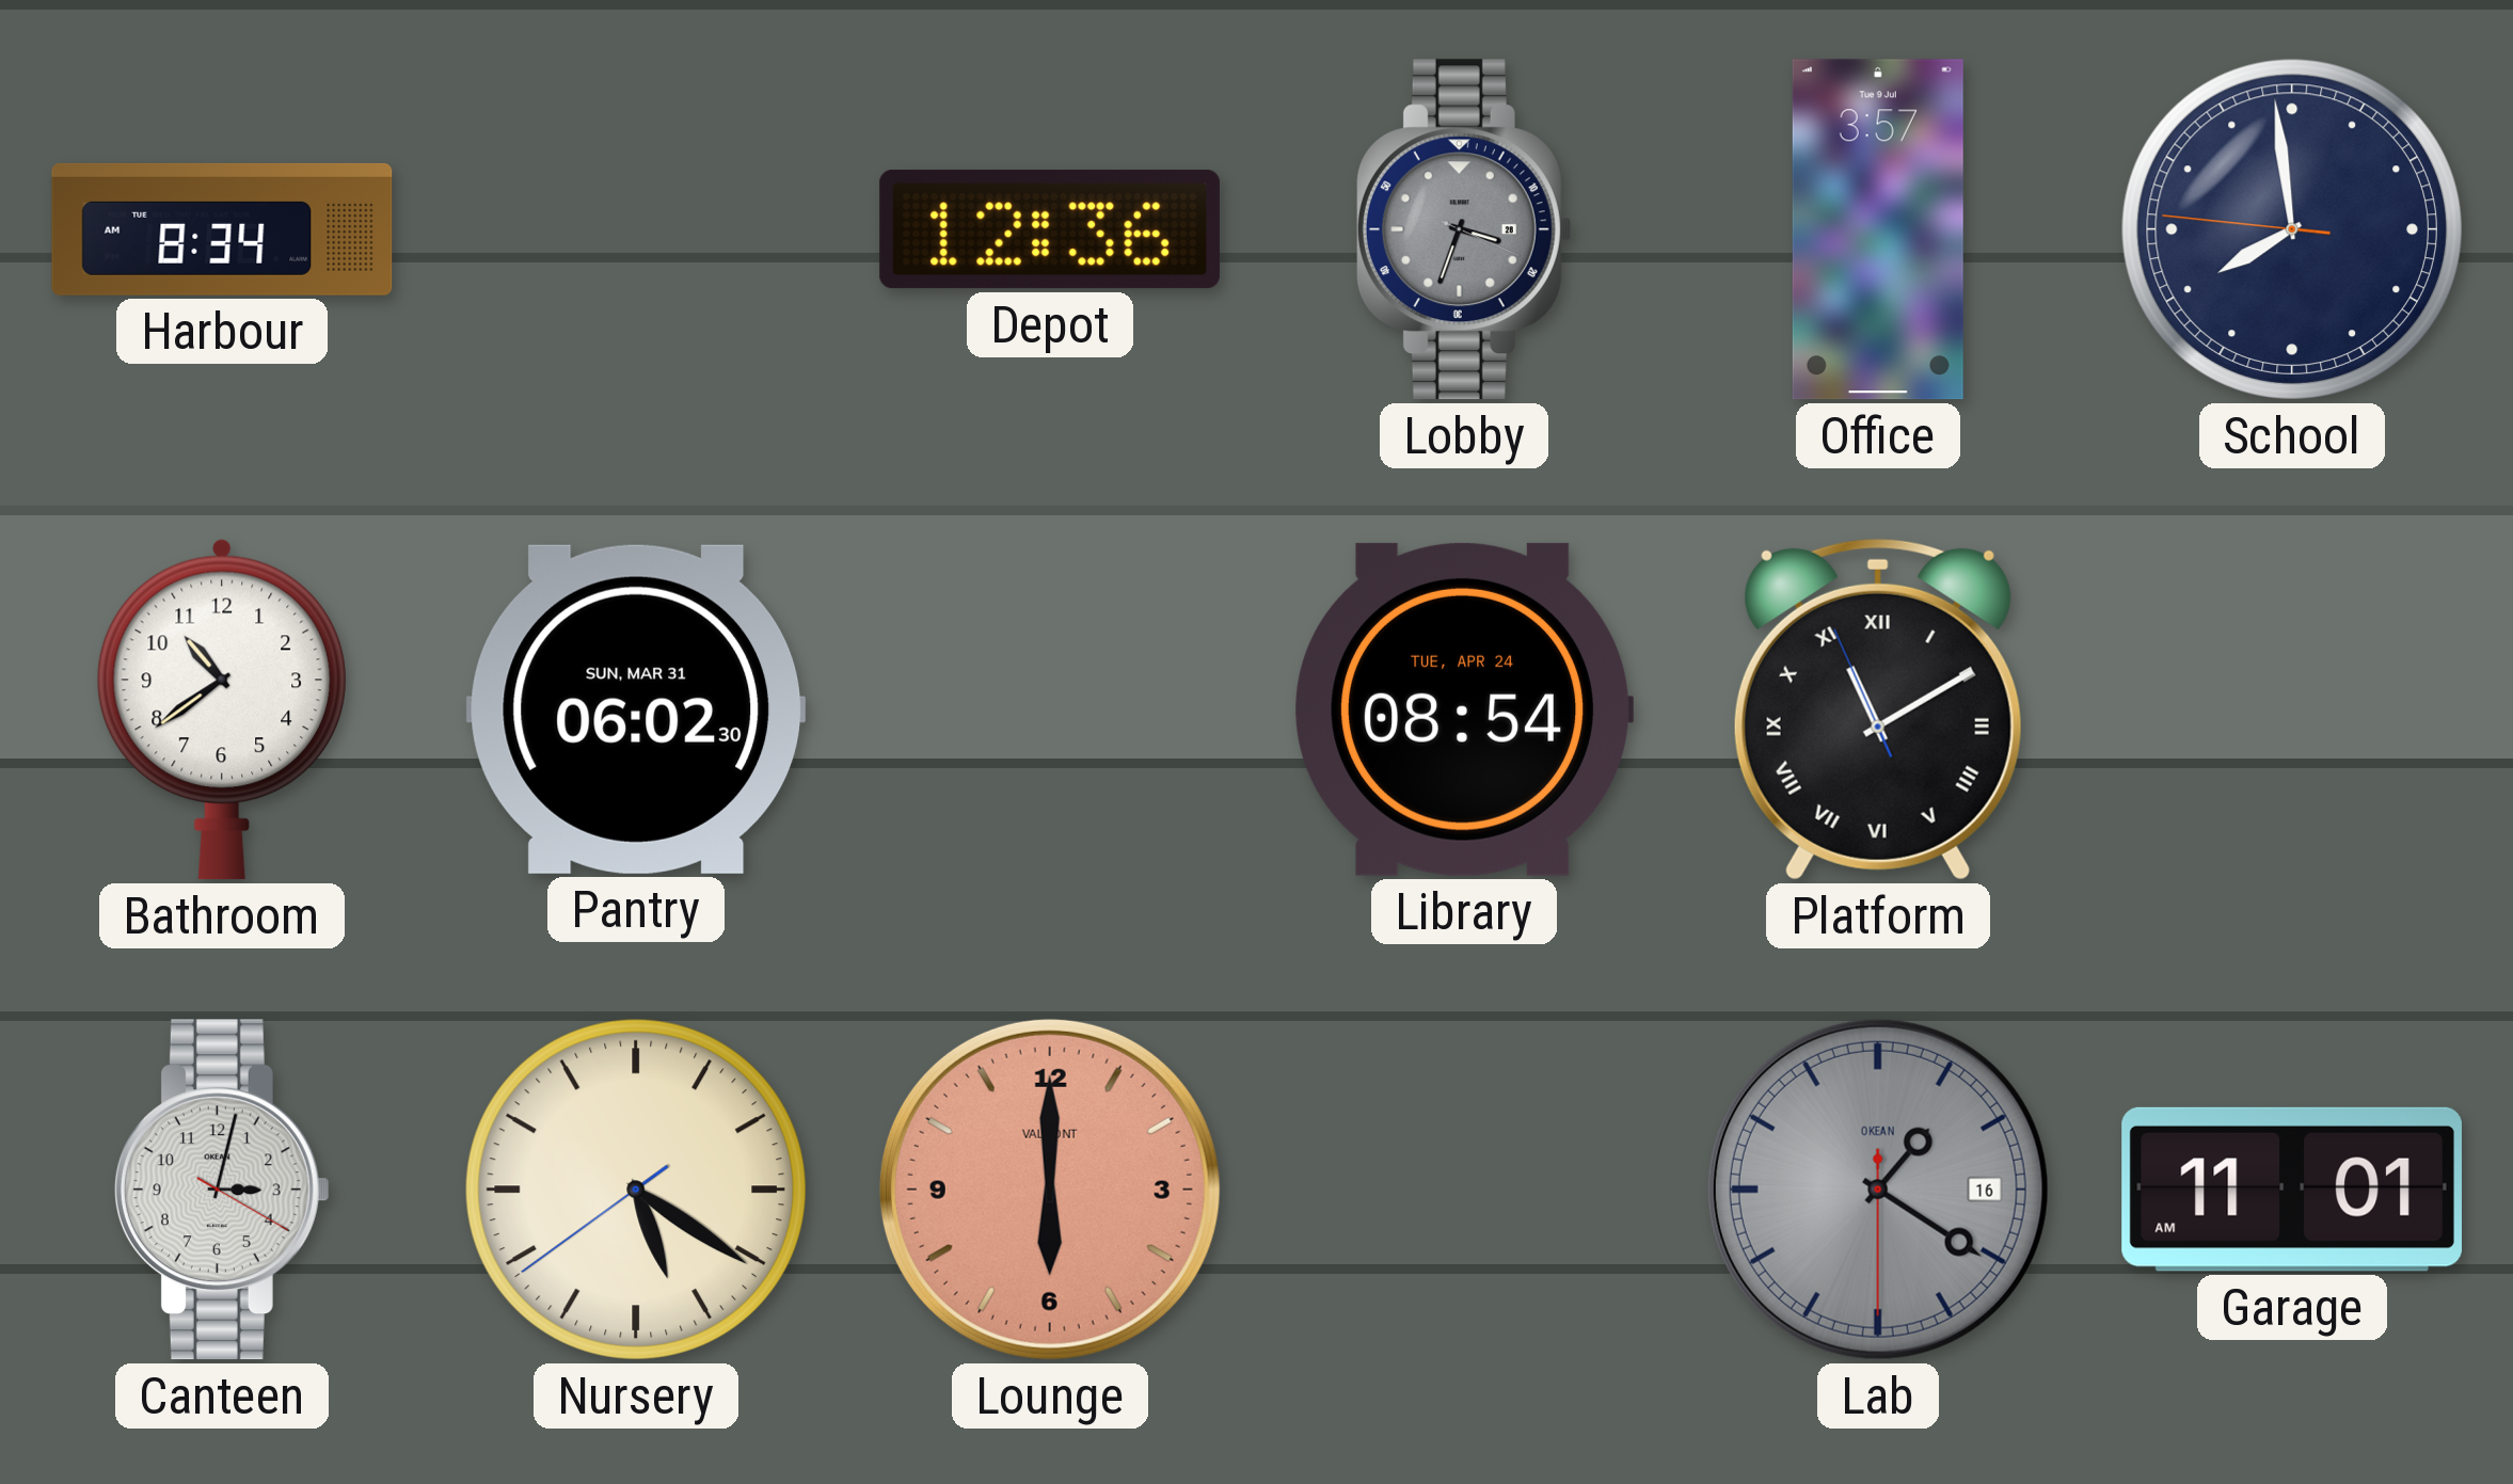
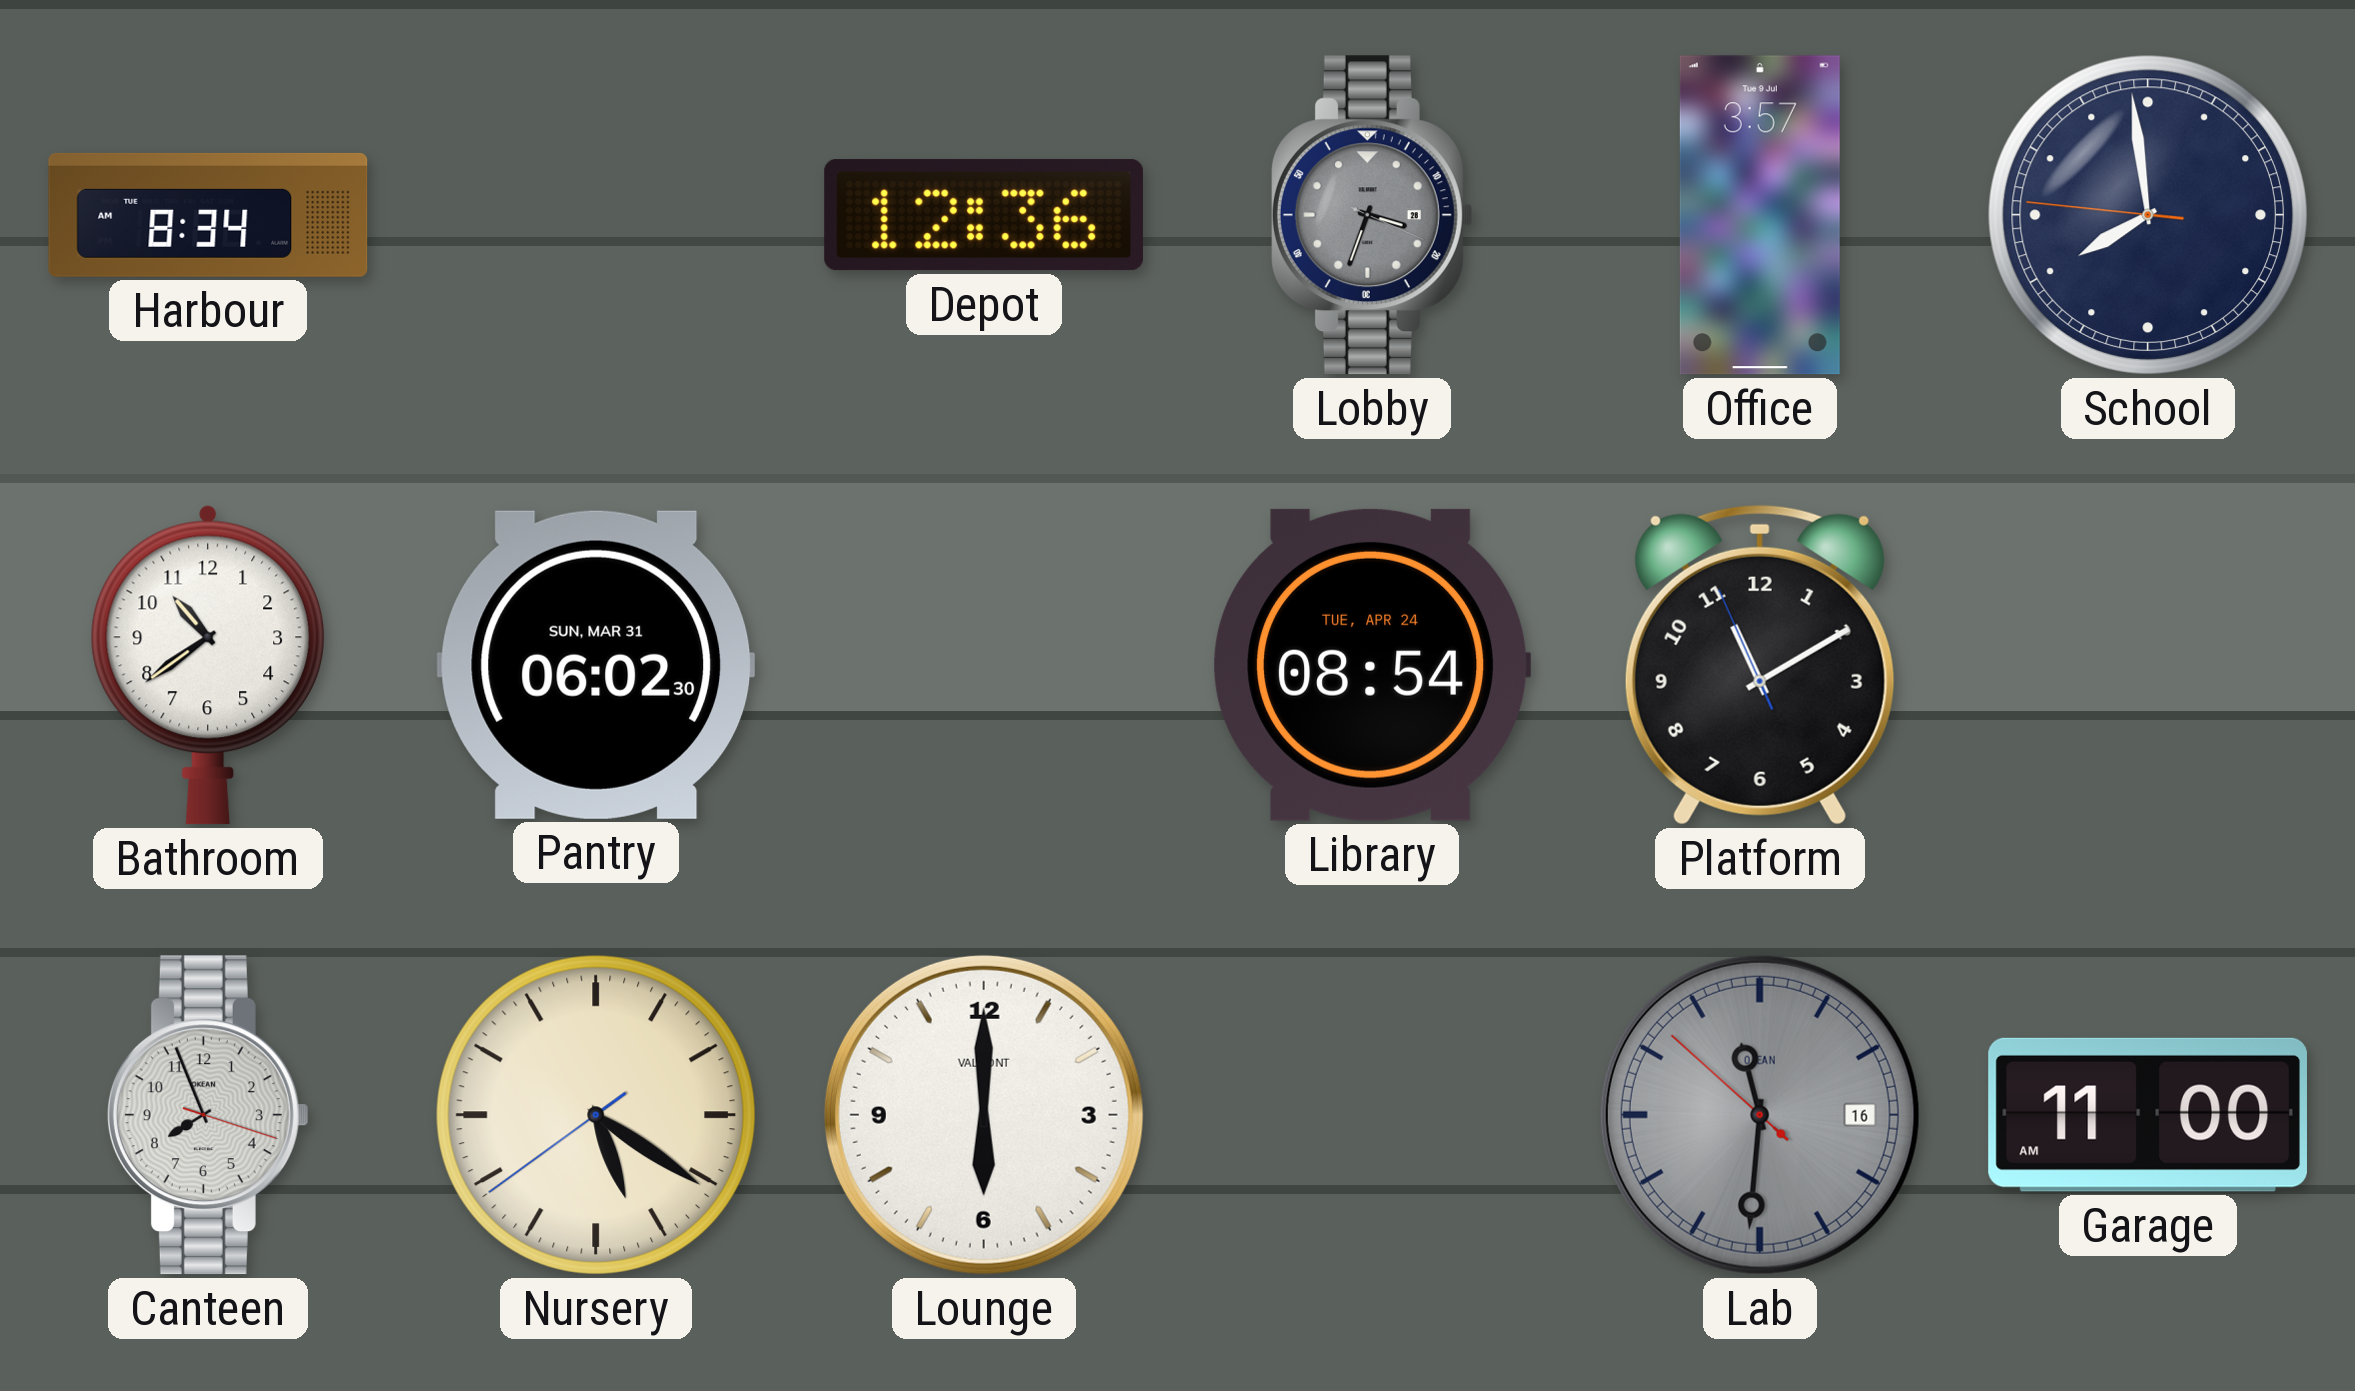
Platform numerals: Roman -> Arabic
Canteen: 3:02 -> 7:56
Lounge dial: salmon -> white
Lab: 1:20 -> 11:30
Garage: 11:01 -> 11:00
